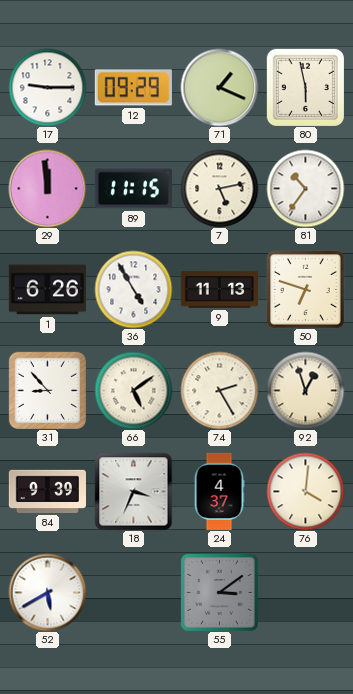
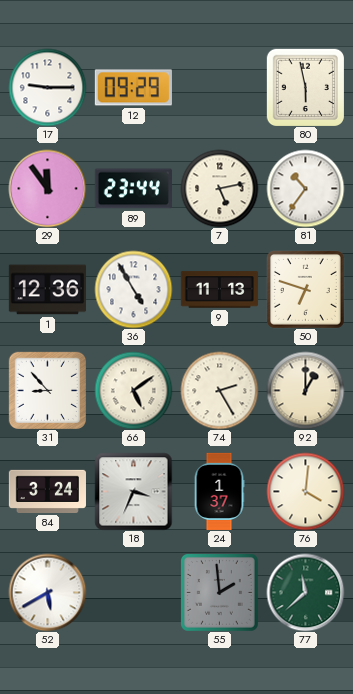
71: 1:19 -> none
29: 11:59 -> 11:54
89: 11:15 -> 23:44
1: 6:26 -> 12:36
92: 12:57 -> 1:00
84: 9:39 -> 3:24
24: 4:37 -> 1:37
55: 3:09 -> 1:59
77: none -> 11:38
